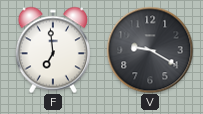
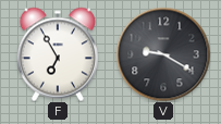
F: 6:59 -> 6:55
